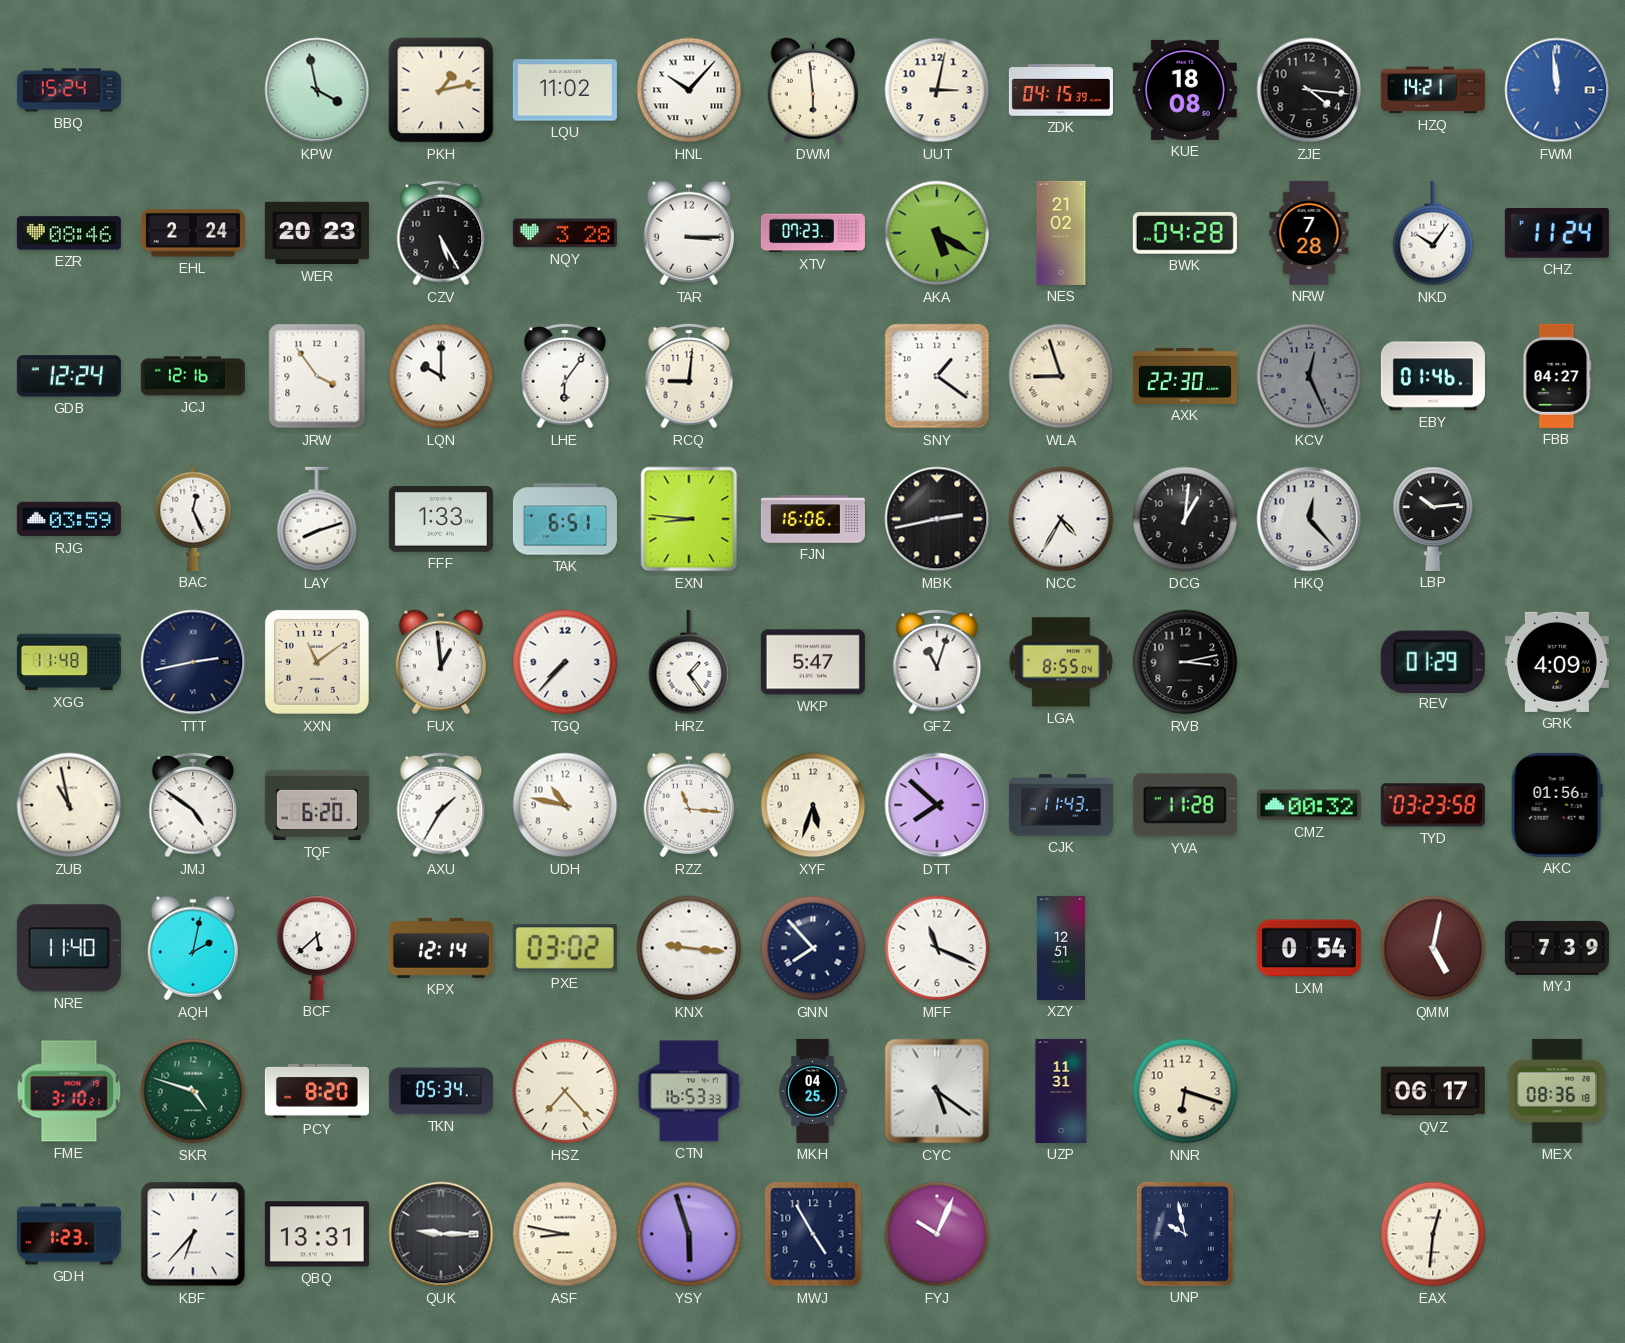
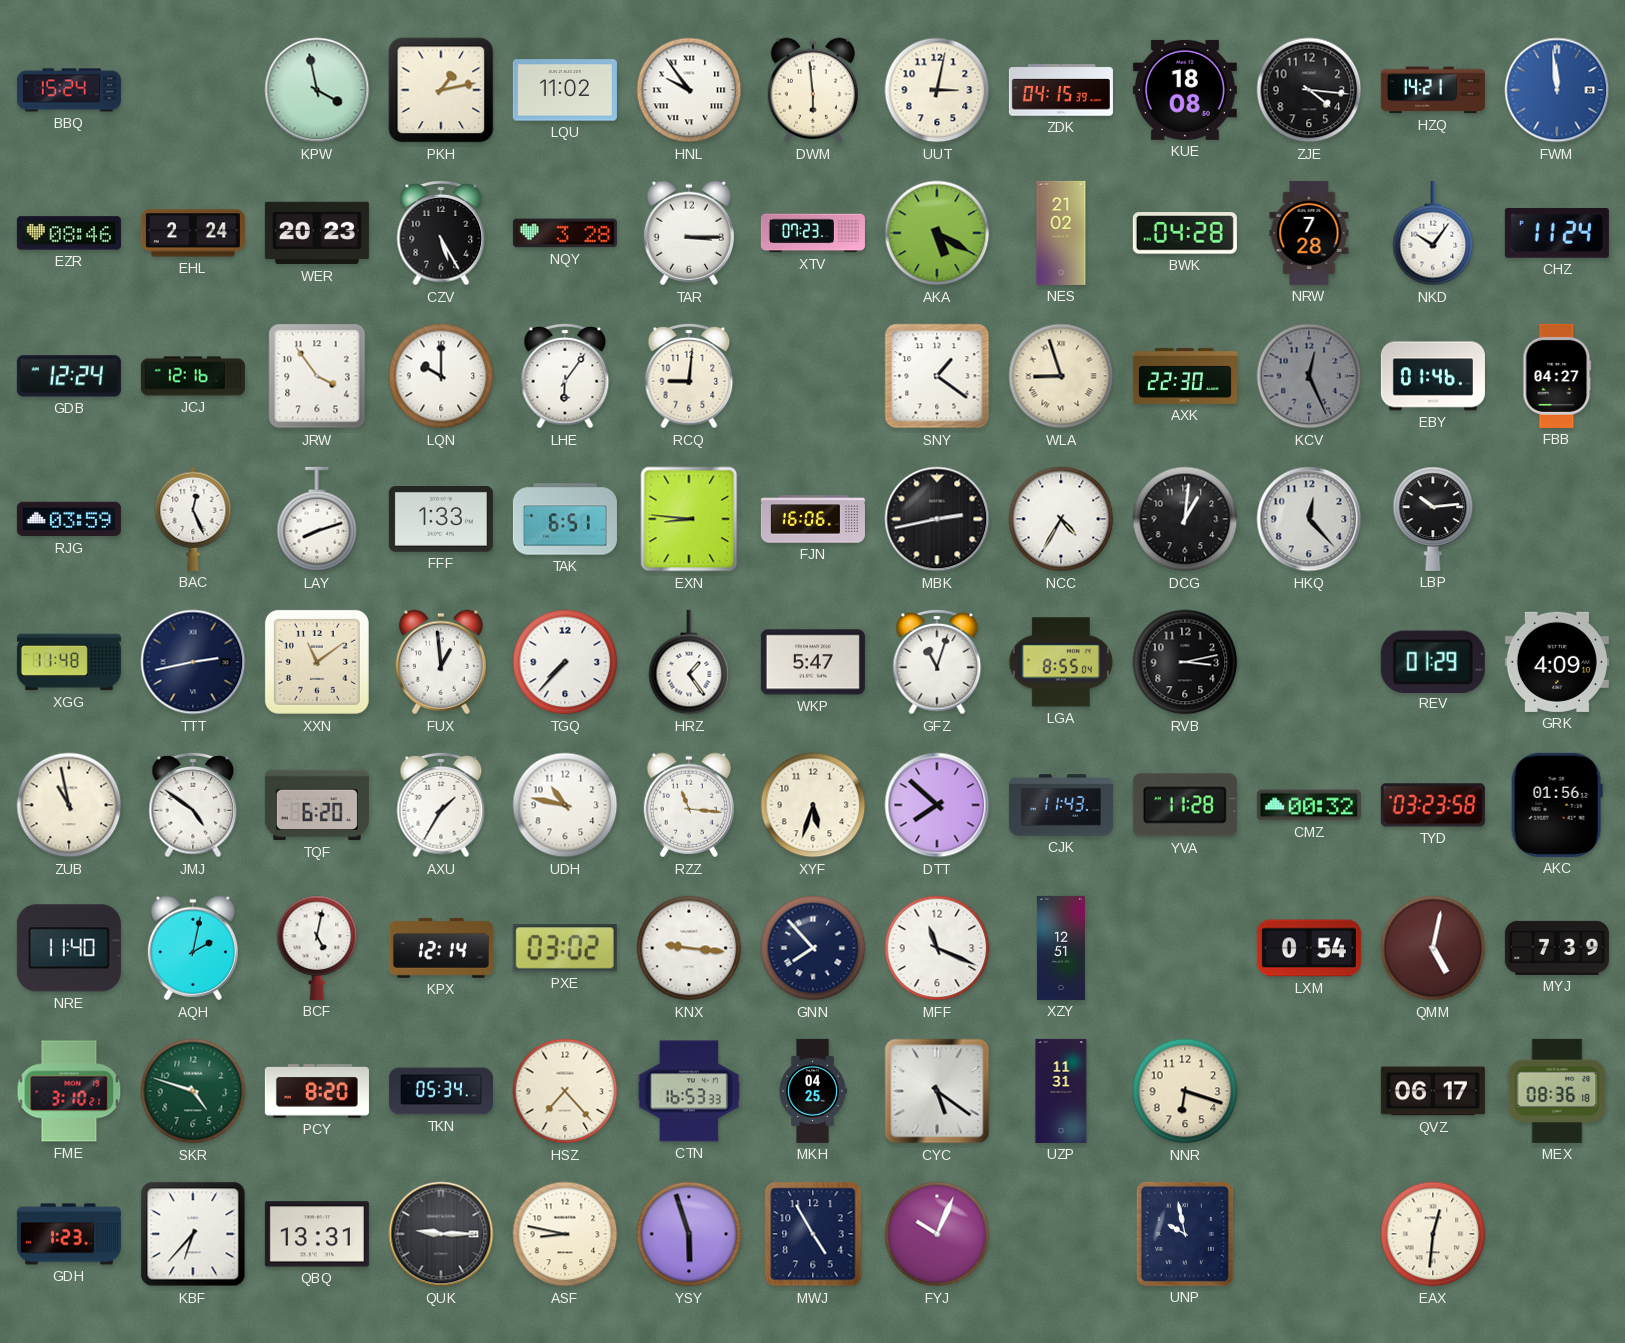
HNL: 10:07 -> 9:54
BCF: 5:38 -> 5:02
